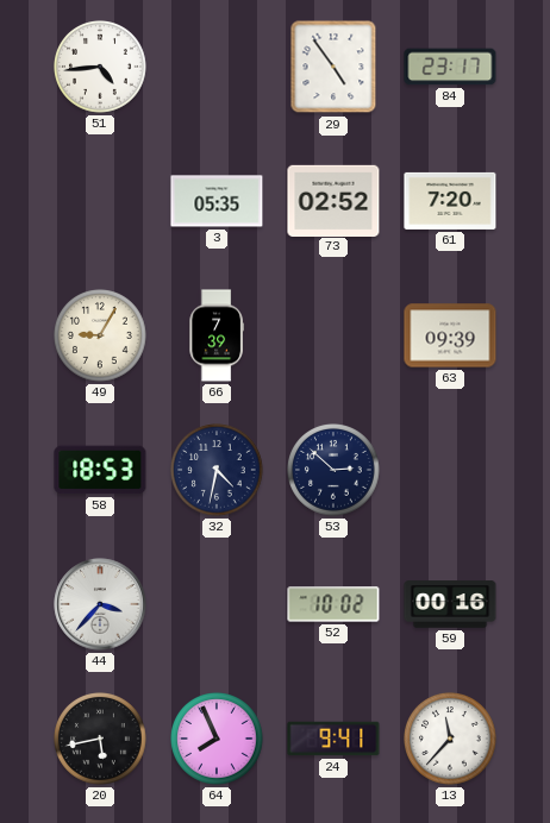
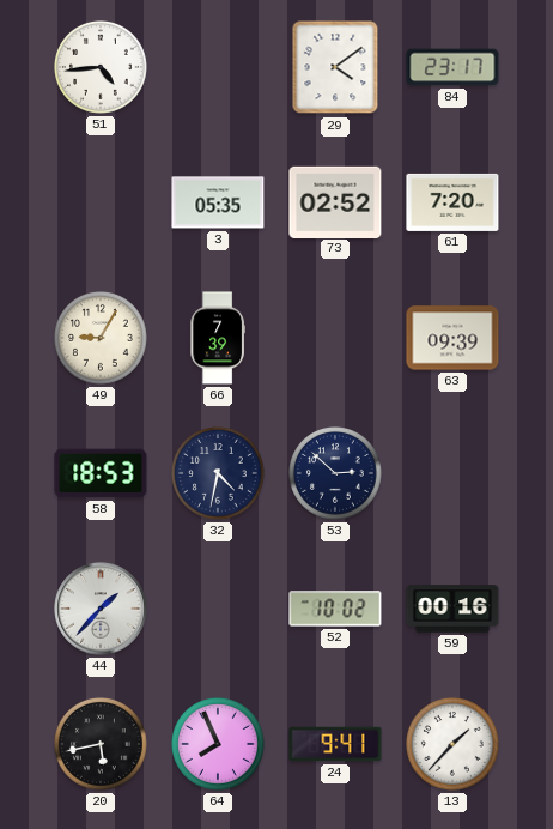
29: 4:54 -> 4:09
44: 3:37 -> 1:37
13: 11:37 -> 1:37
